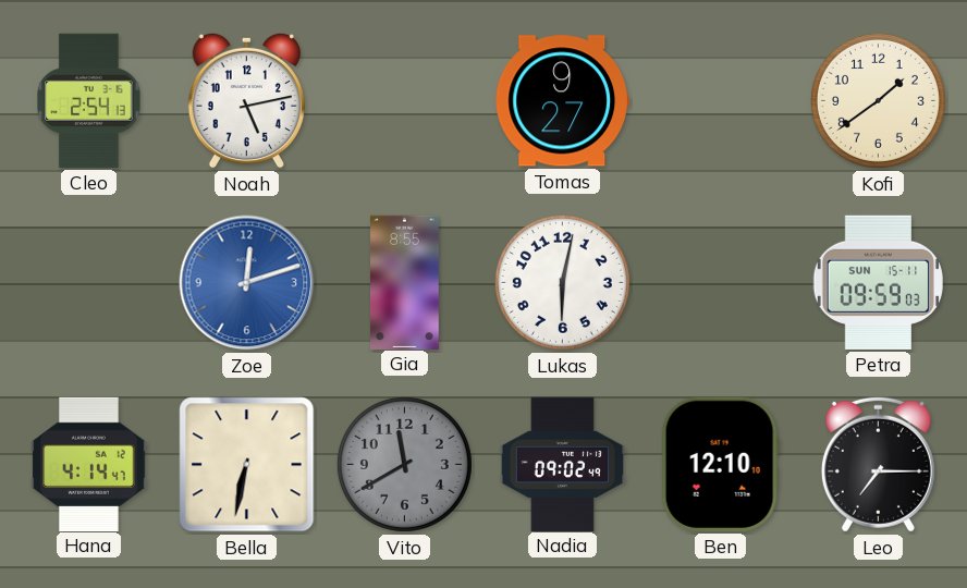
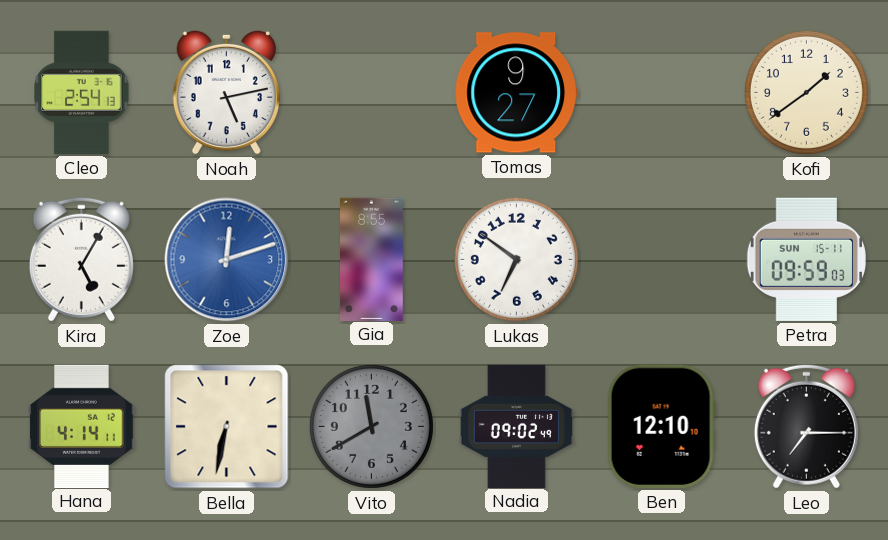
Kira: none -> 5:05
Lukas: 6:02 -> 6:51
Hana: 4:14:47 -> 4:14:11
